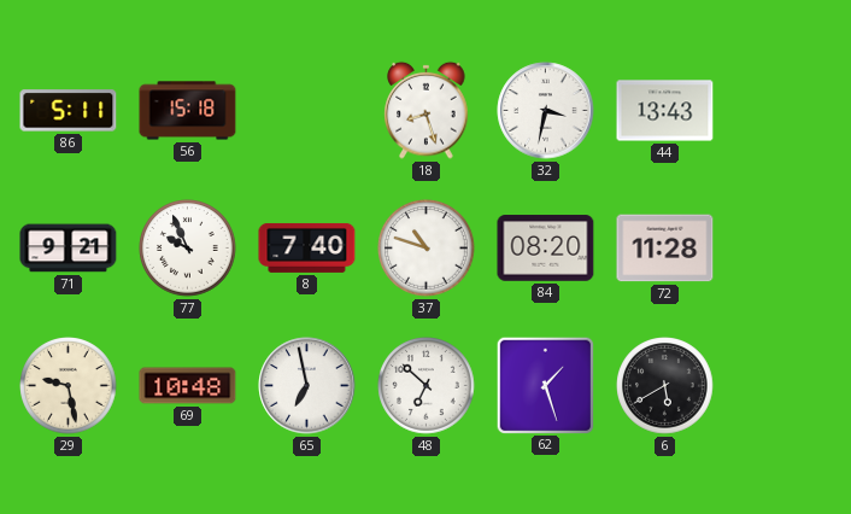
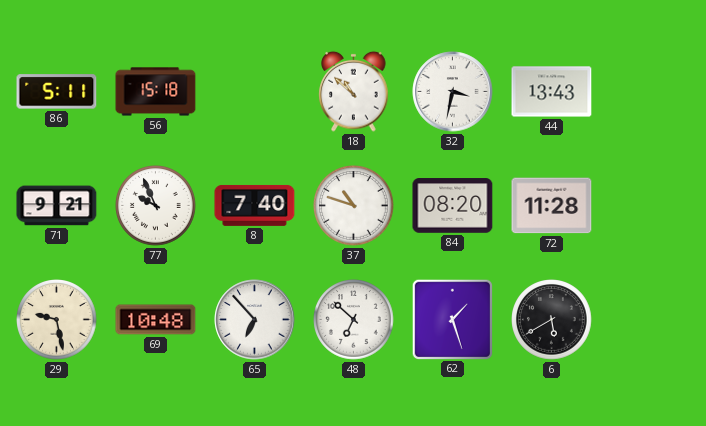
18: 8:27 -> 10:52
65: 6:58 -> 6:53
